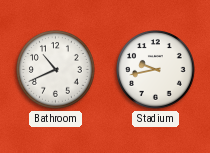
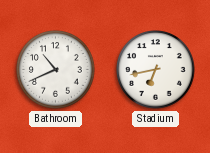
Stadium: 9:43 -> 6:43
